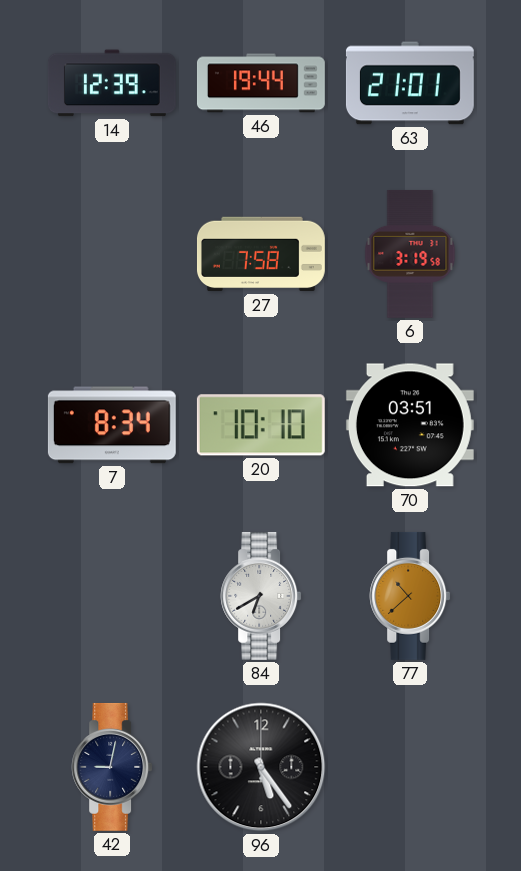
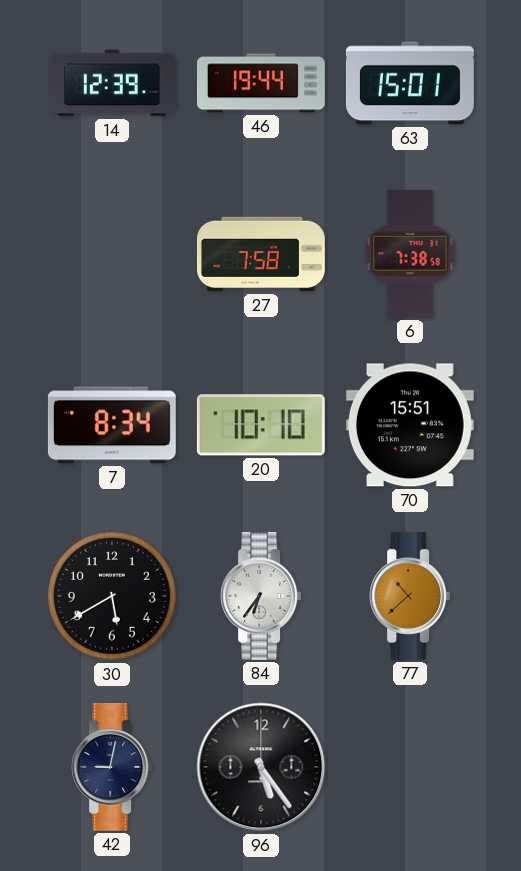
63: 21:01 -> 15:01
6: 3:19 -> 7:38
70: 03:51 -> 15:51
30: none -> 5:40
84: 6:40 -> 6:36
